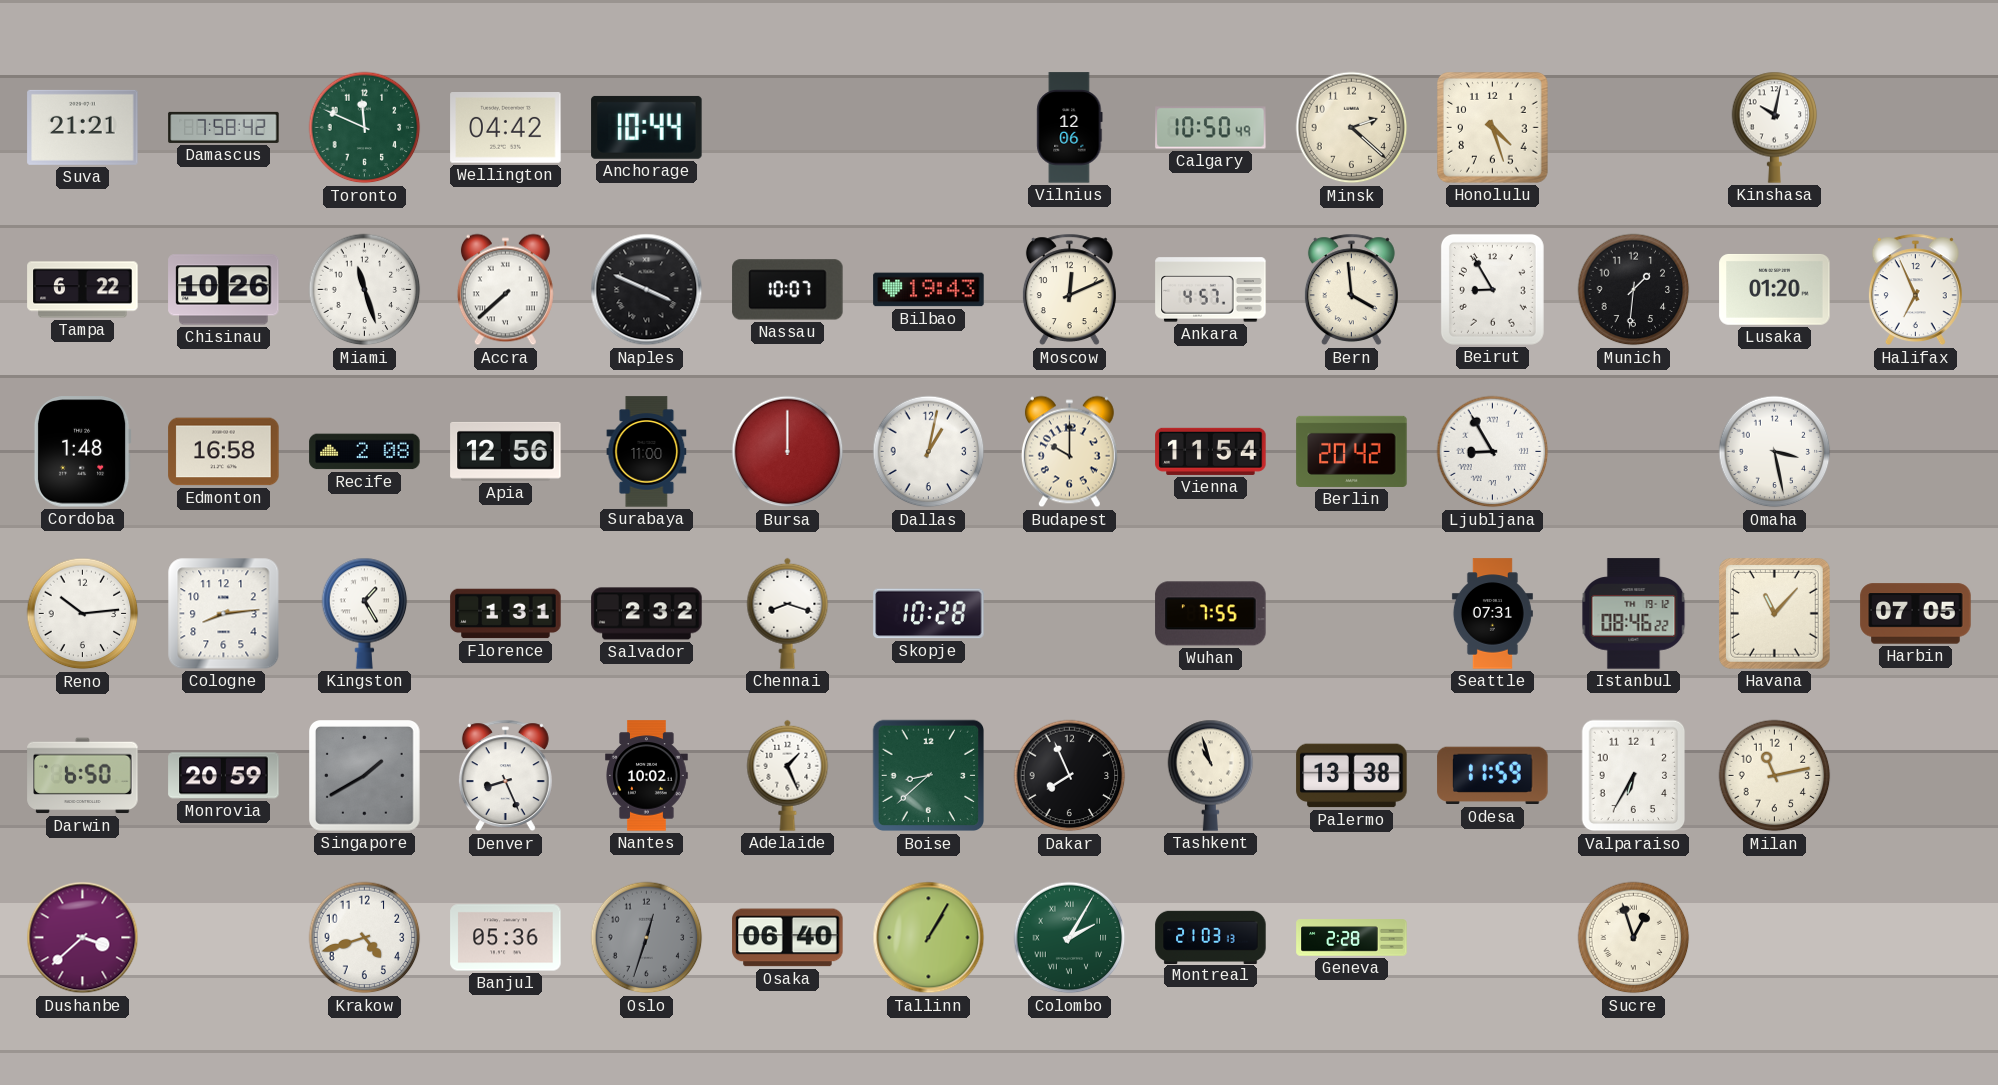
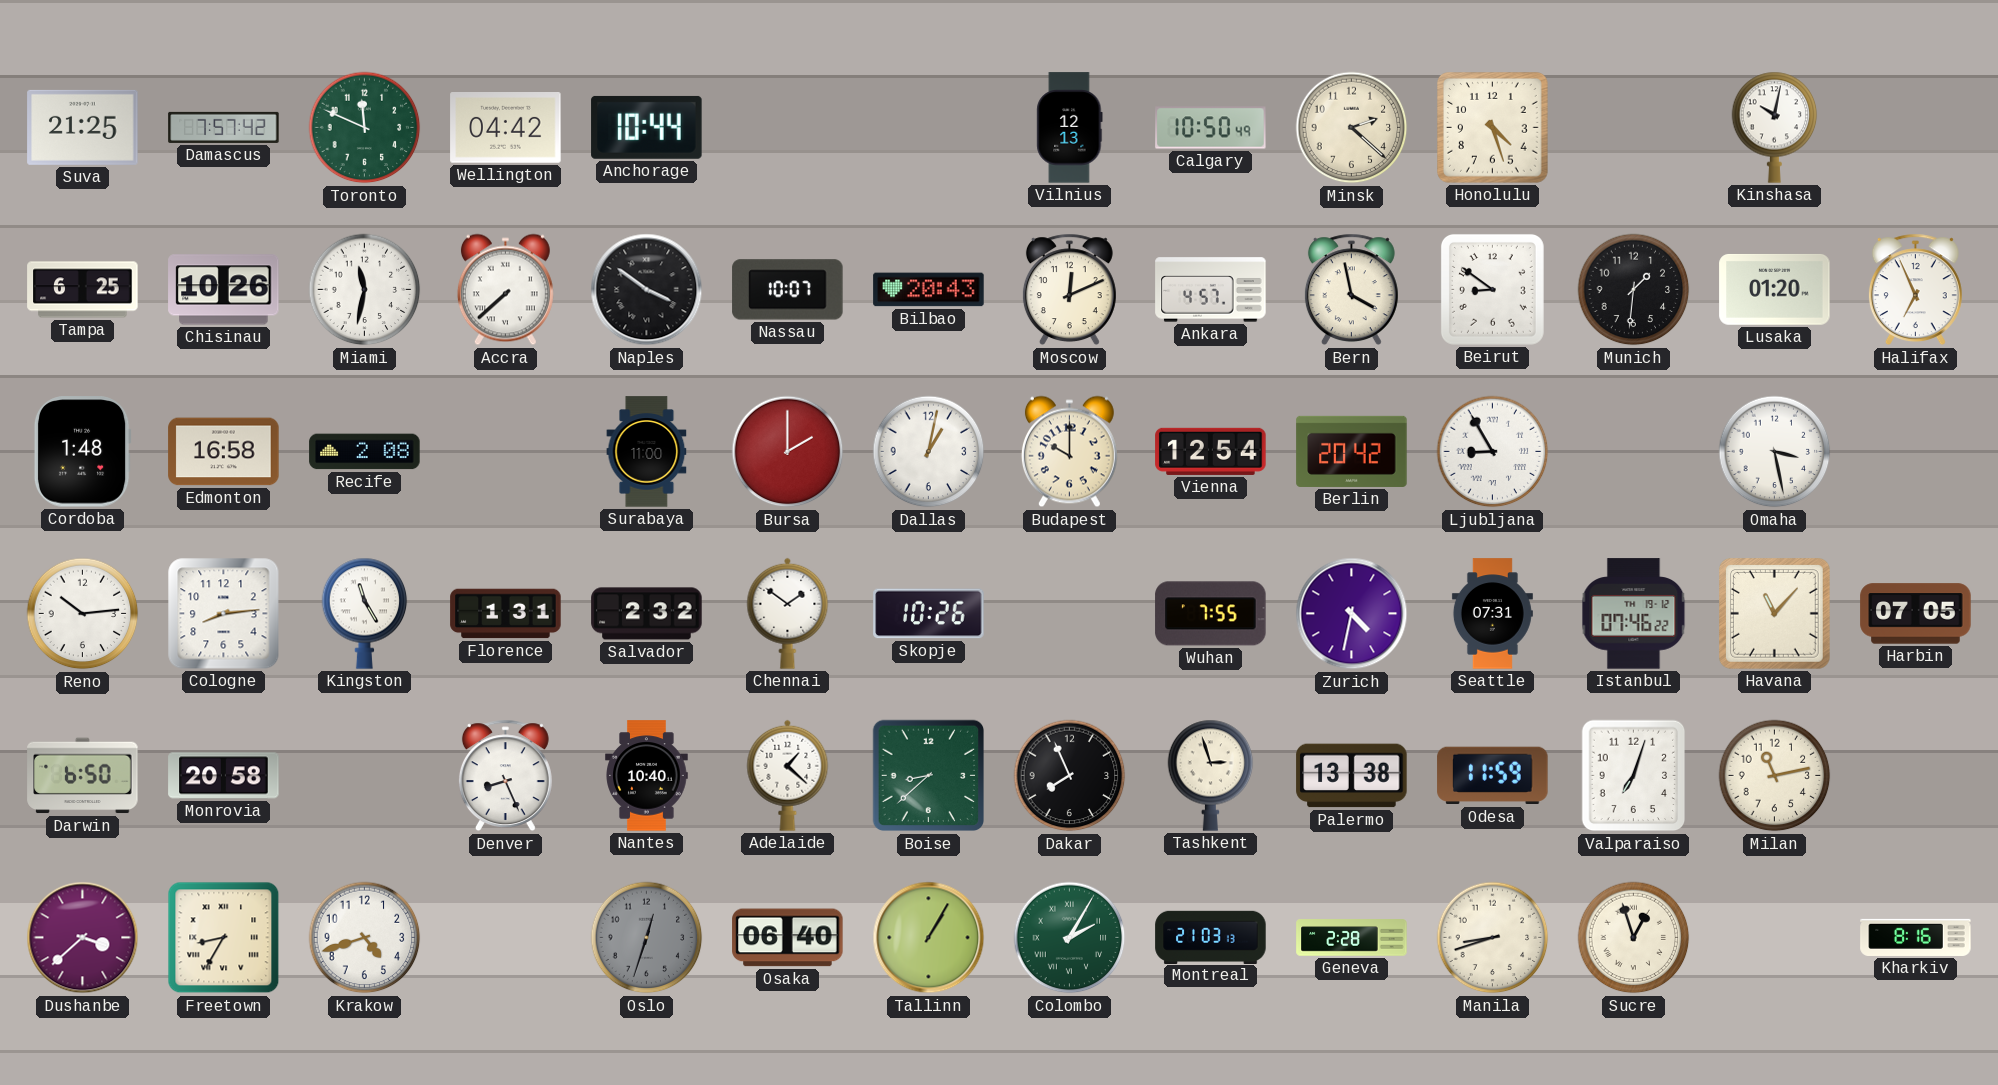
Suva: 21:21 -> 21:25
Damascus: 7:58 -> 7:57
Vilnius: 12:06 -> 12:13
Tampa: 6:22 -> 6:25
Miami: 11:27 -> 11:32
Naples: 3:49 -> 3:51
Bilbao: 19:43 -> 20:43
Bern: 3:59 -> 3:58
Beirut: 8:55 -> 8:51
Apia: 12:56 -> none
Bursa: 12:00 -> 2:00
Vienna: 11:54 -> 12:54
Kingston: 1:25 -> 11:25
Chennai: 8:18 -> 1:51
Skopje: 10:28 -> 10:26
Zurich: none -> 4:32
Istanbul: 08:46 -> 07:46
Monrovia: 20:59 -> 20:58
Singapore: 1:40 -> none
Nantes: 10:02 -> 10:40
Adelaide: 1:26 -> 1:22
Tashkent: 10:57 -> 2:57
Valparaiso: 6:35 -> 7:03
Freetown: none -> 8:35
Banjul: 05:36 -> none
Manila: none -> 8:42
Kharkiv: none -> 8:16
